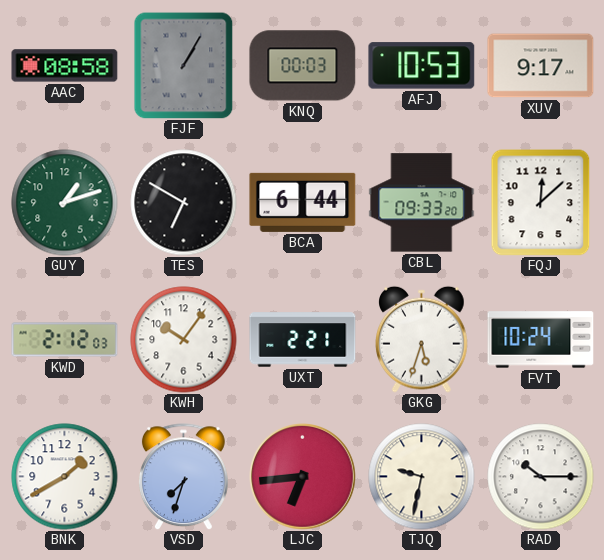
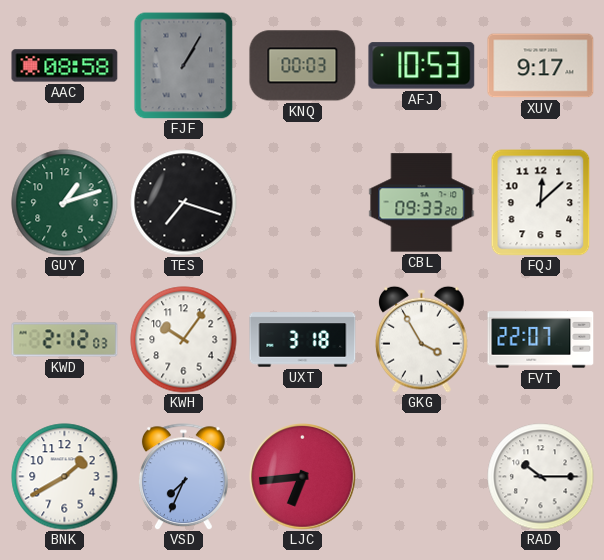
TES: 6:50 -> 7:18
BCA: 6:44 -> none
UXT: 2:21 -> 3:18
GKG: 5:33 -> 3:55
FVT: 10:24 -> 22:07
VSD: 7:33 -> 7:34
TJQ: 9:32 -> none
